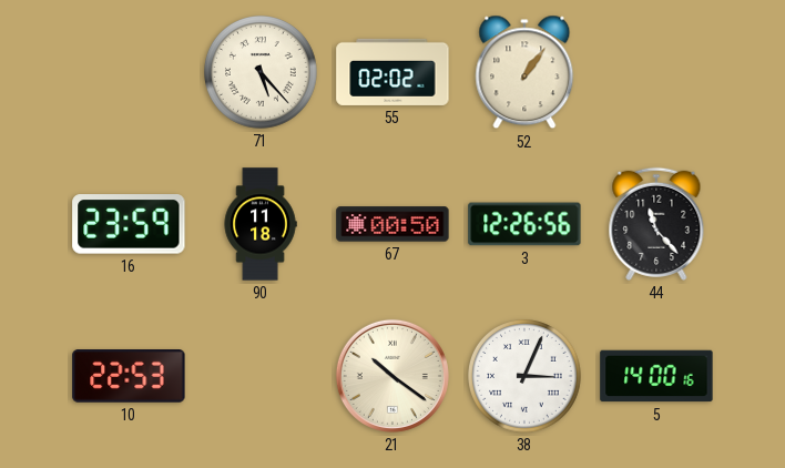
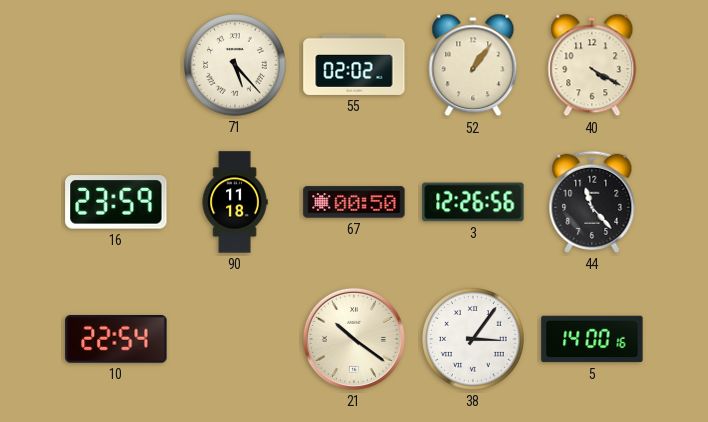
40: none -> 4:20
10: 22:53 -> 22:54
38: 3:04 -> 3:06
